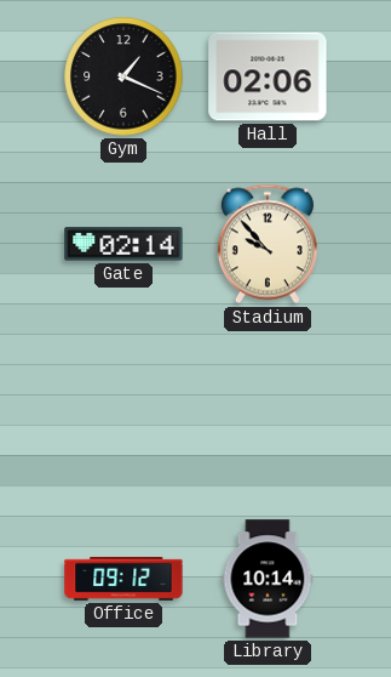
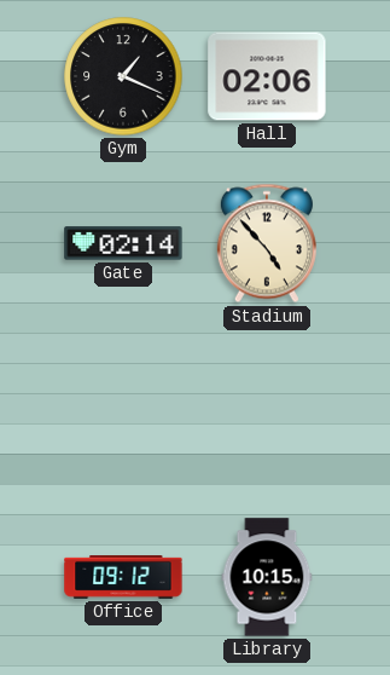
Stadium: 9:53 -> 4:53
Library: 10:14 -> 10:15
